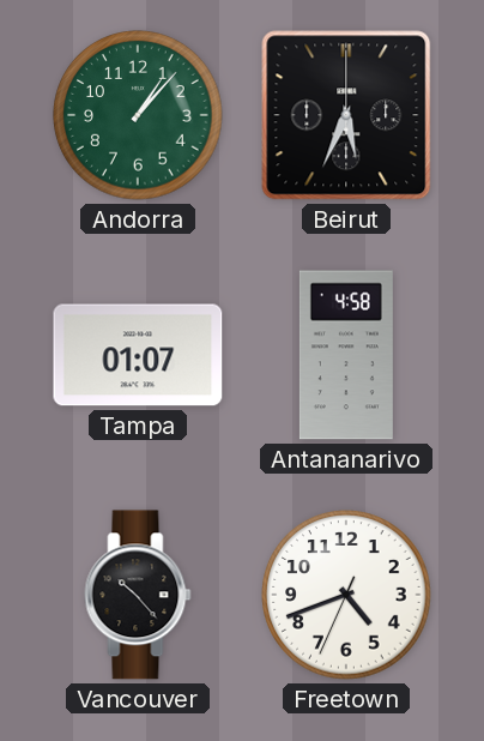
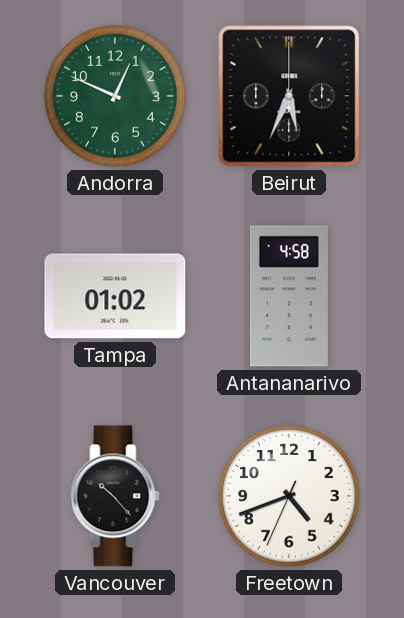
Andorra: 1:07 -> 12:49
Tampa: 01:07 -> 01:02
